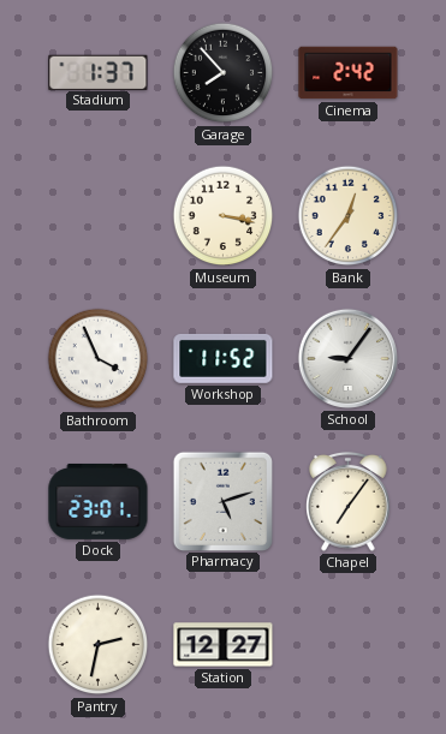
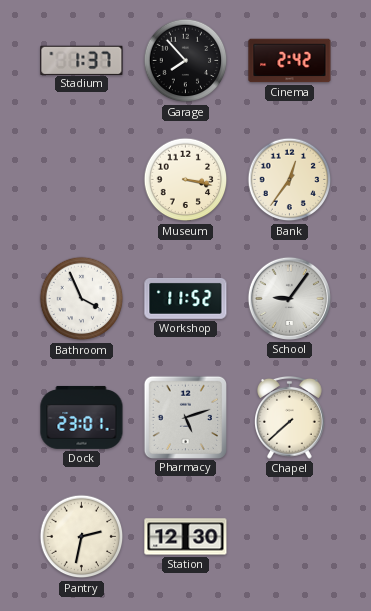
Chapel: 7:06 -> 7:38
Station: 12:27 -> 12:30
